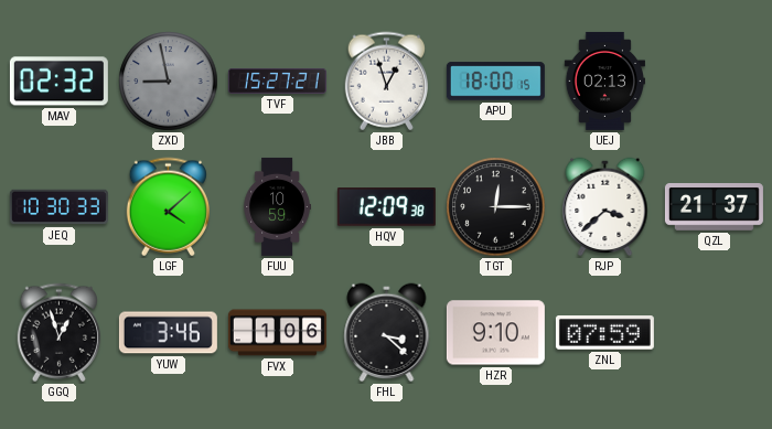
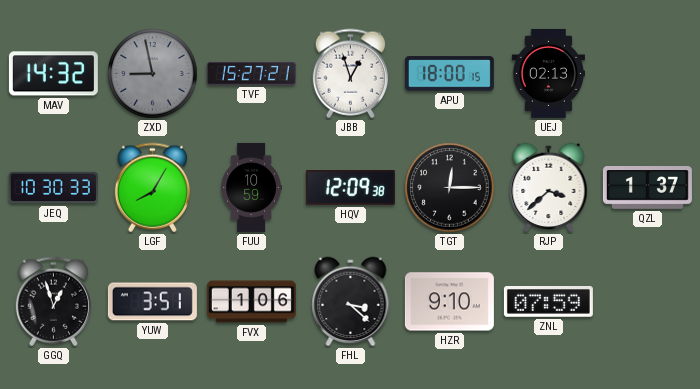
MAV: 02:32 -> 14:32
LGF: 4:08 -> 8:05
QZL: 21:37 -> 1:37
YUW: 3:46 -> 3:51
